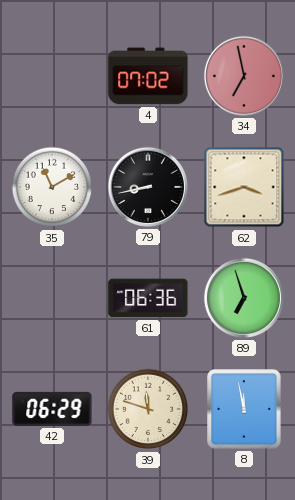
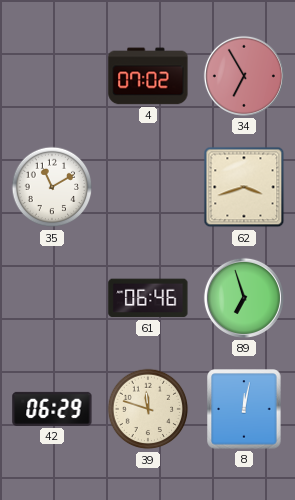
34: 6:58 -> 6:55
79: 8:43 -> none
61: 06:36 -> 06:46
8: 11:58 -> 12:02
